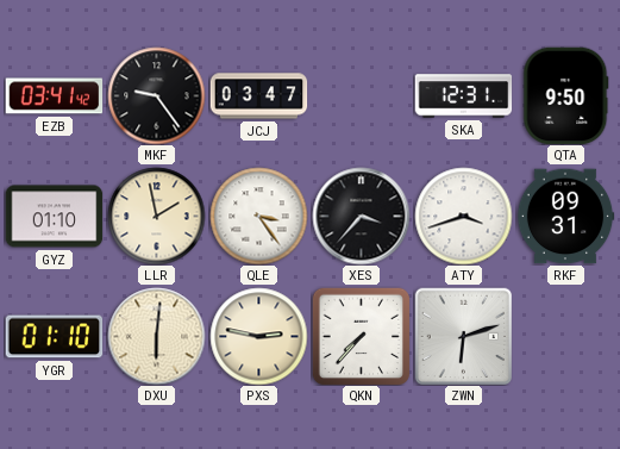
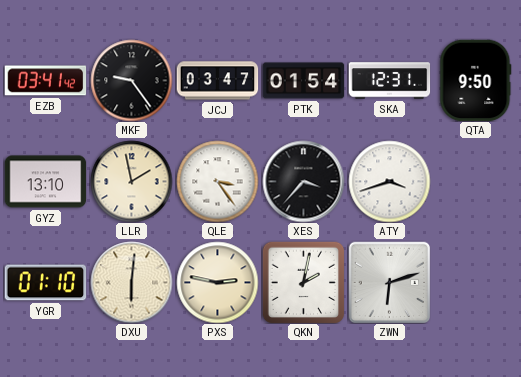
PTK: none -> 01:54
GYZ: 01:10 -> 13:10
RKF: 09:31 -> none
QKN: 7:37 -> 2:02
